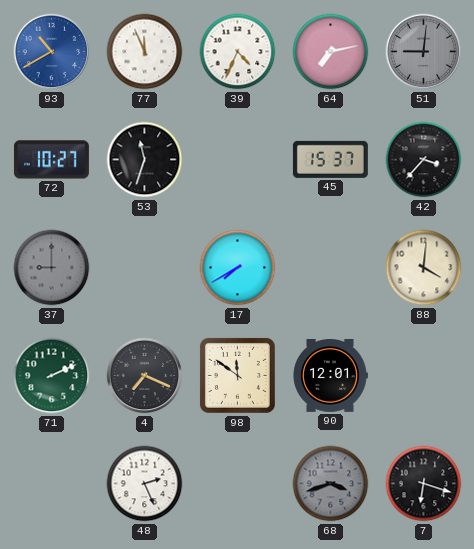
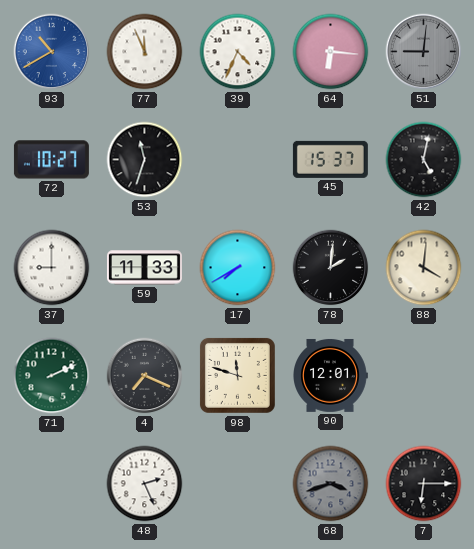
64: 7:13 -> 6:16
42: 3:37 -> 5:02
37 dial: grey -> white
59: none -> 11:33
78: none -> 2:01
98: 11:51 -> 11:48
7: 6:18 -> 6:15
